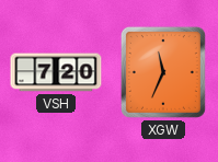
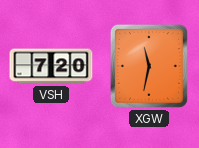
XGW: 11:34 -> 11:32
